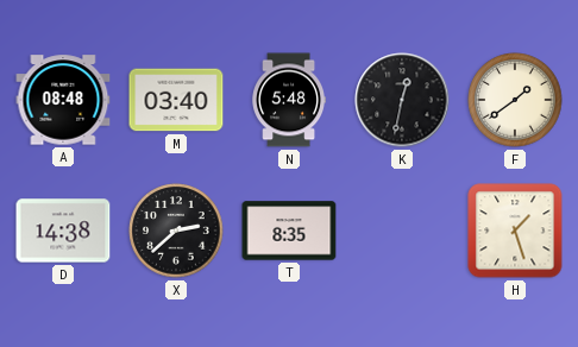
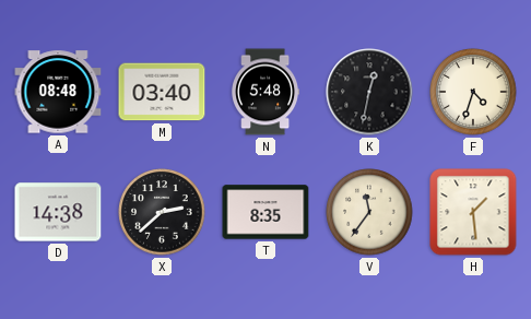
F: 1:39 -> 4:33
V: none -> 11:36
H: 1:27 -> 1:29
